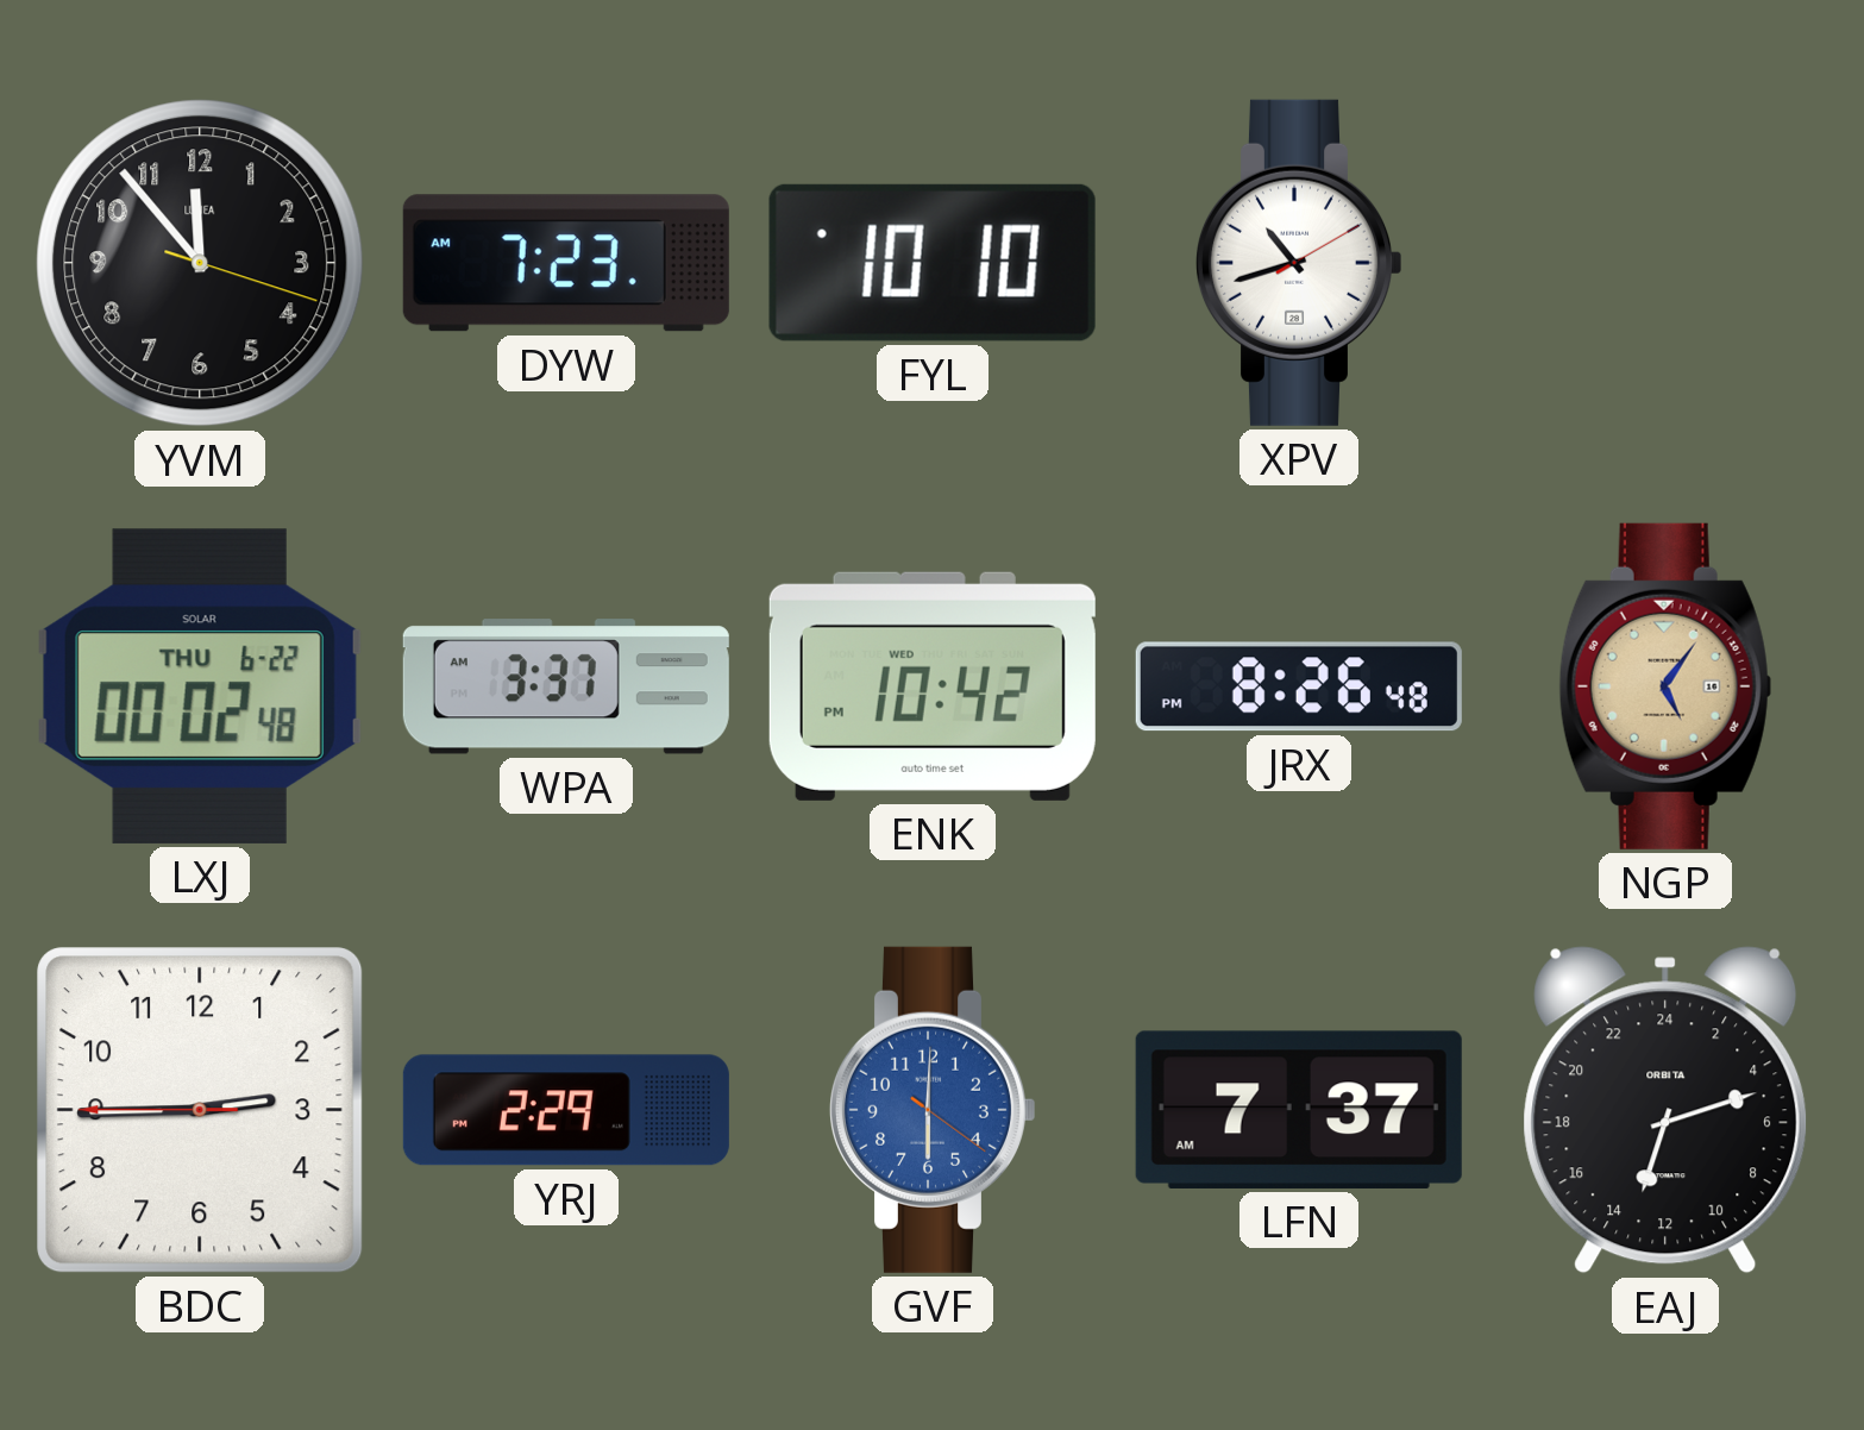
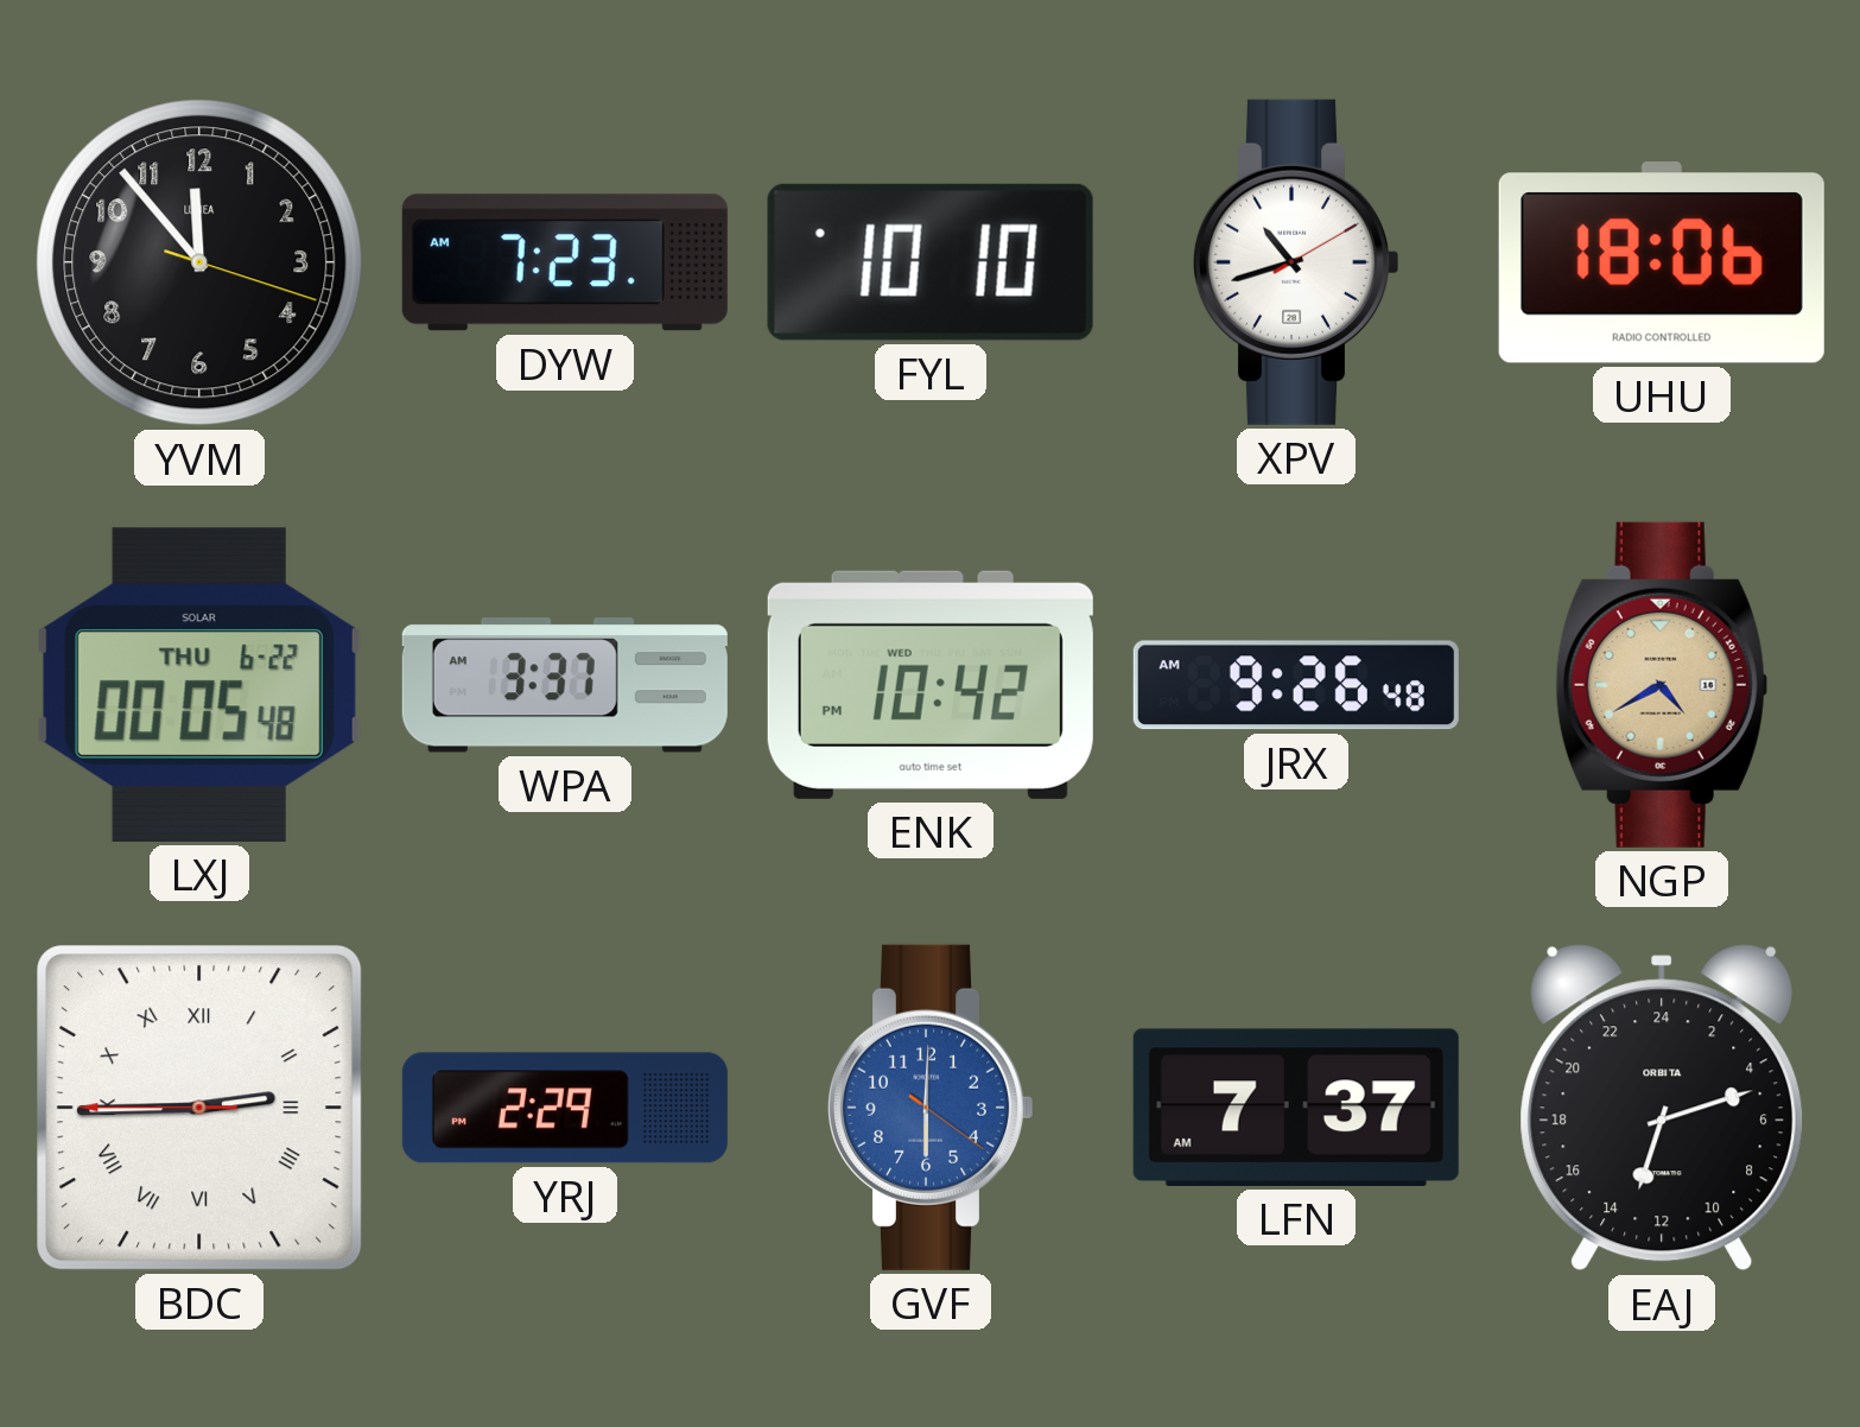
UHU: none -> 18:06
LXJ: 00:02 -> 00:05
JRX: 8:26 -> 9:26
NGP: 5:06 -> 4:40
BDC numerals: Arabic -> Roman
